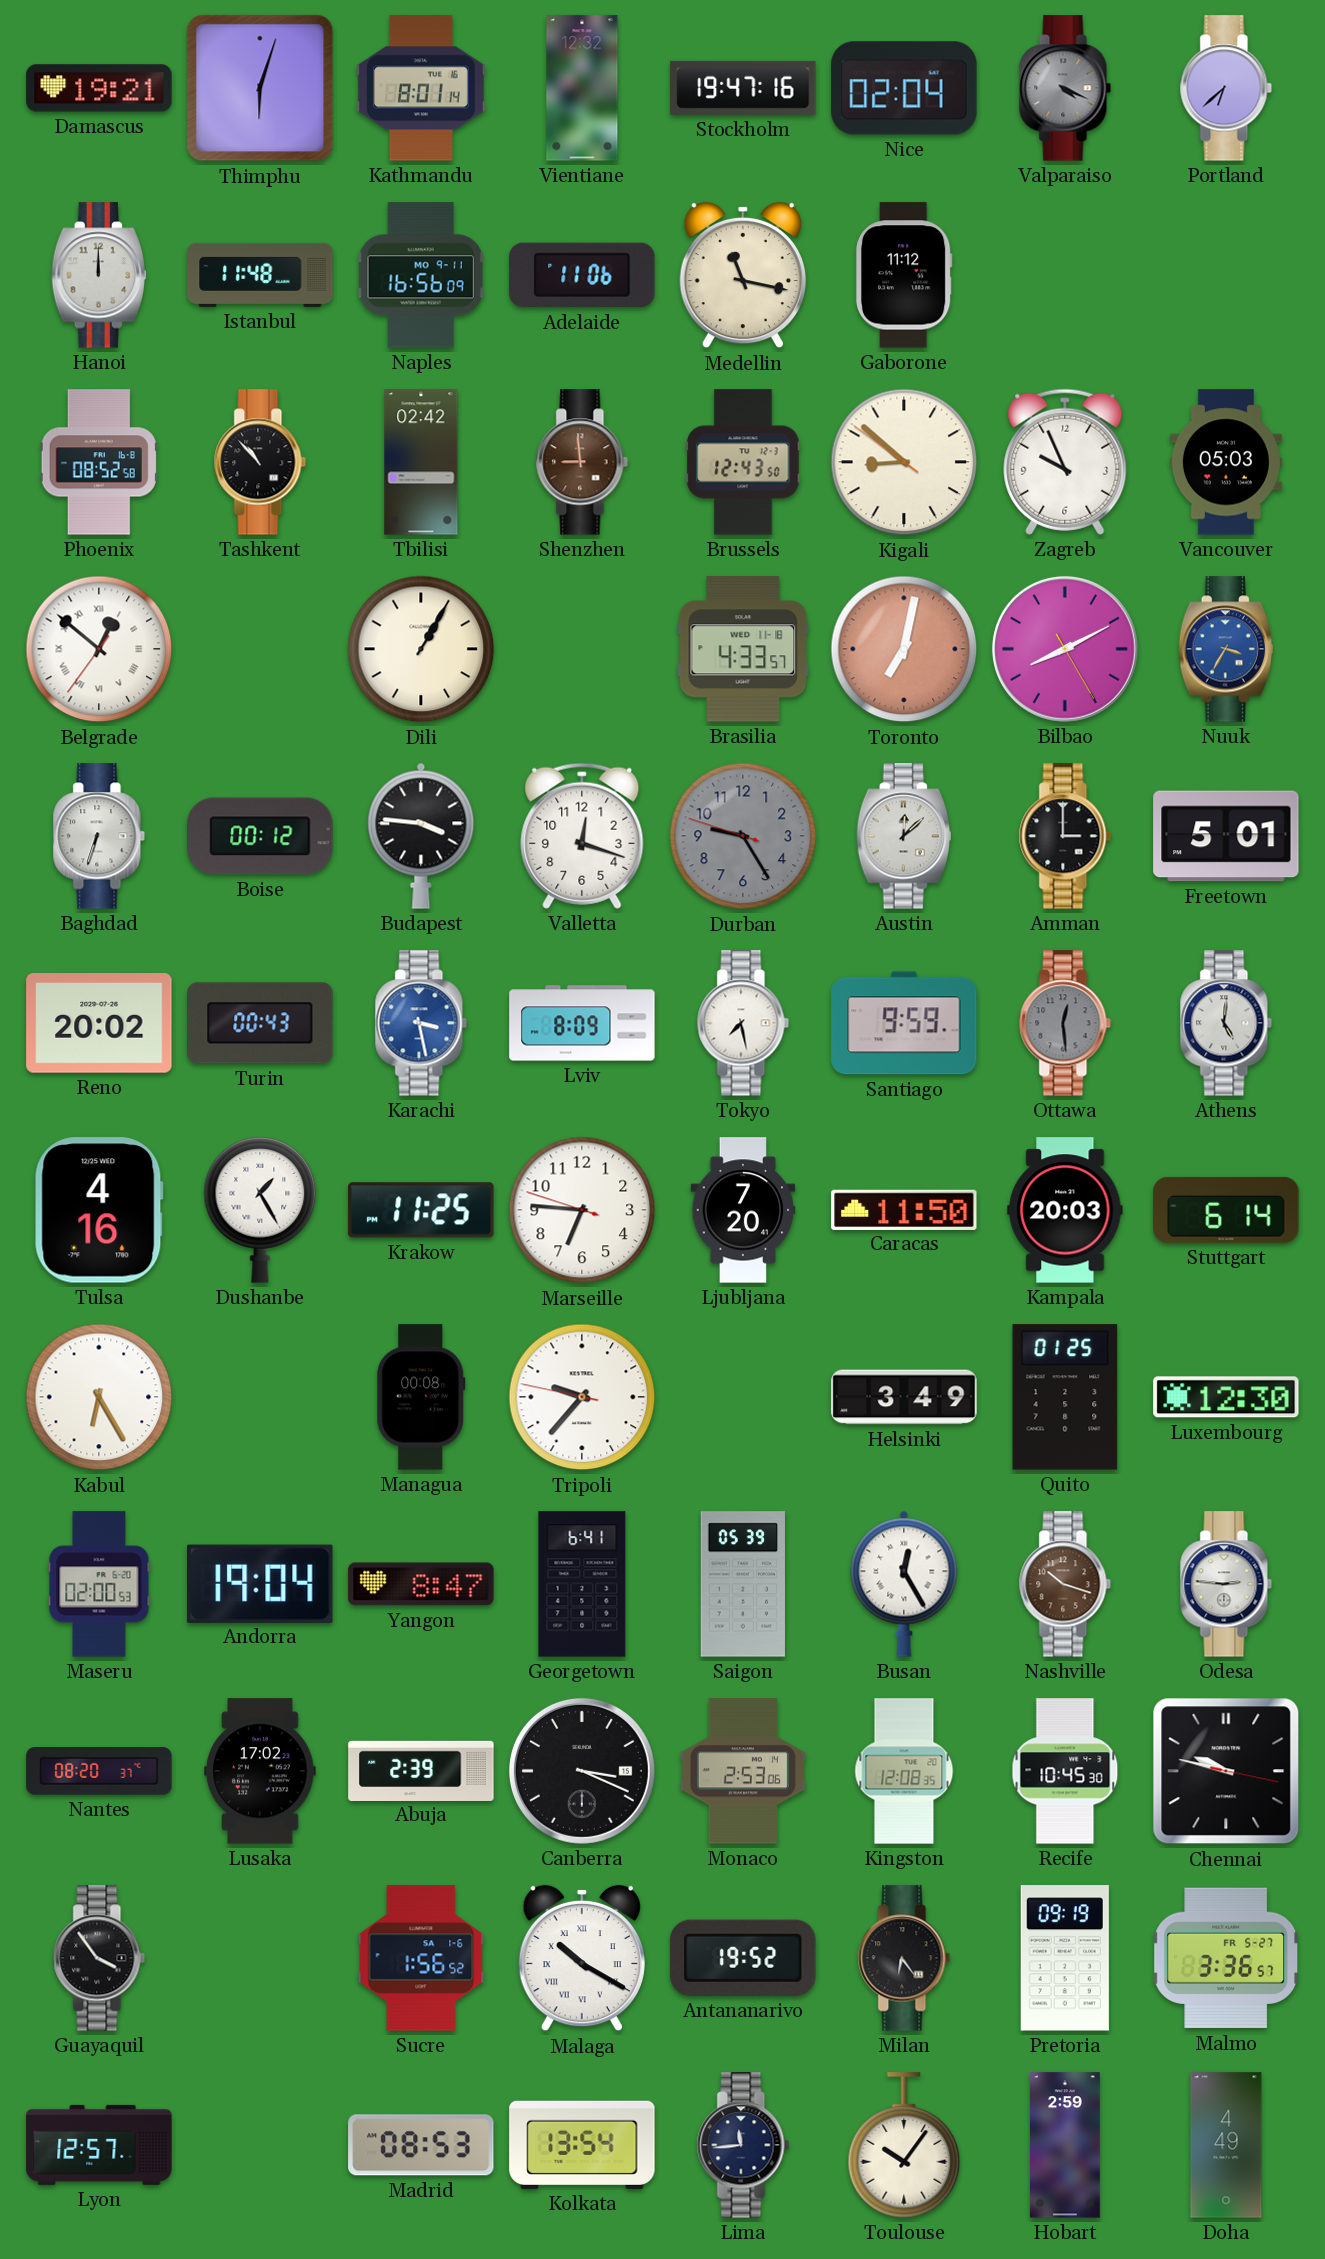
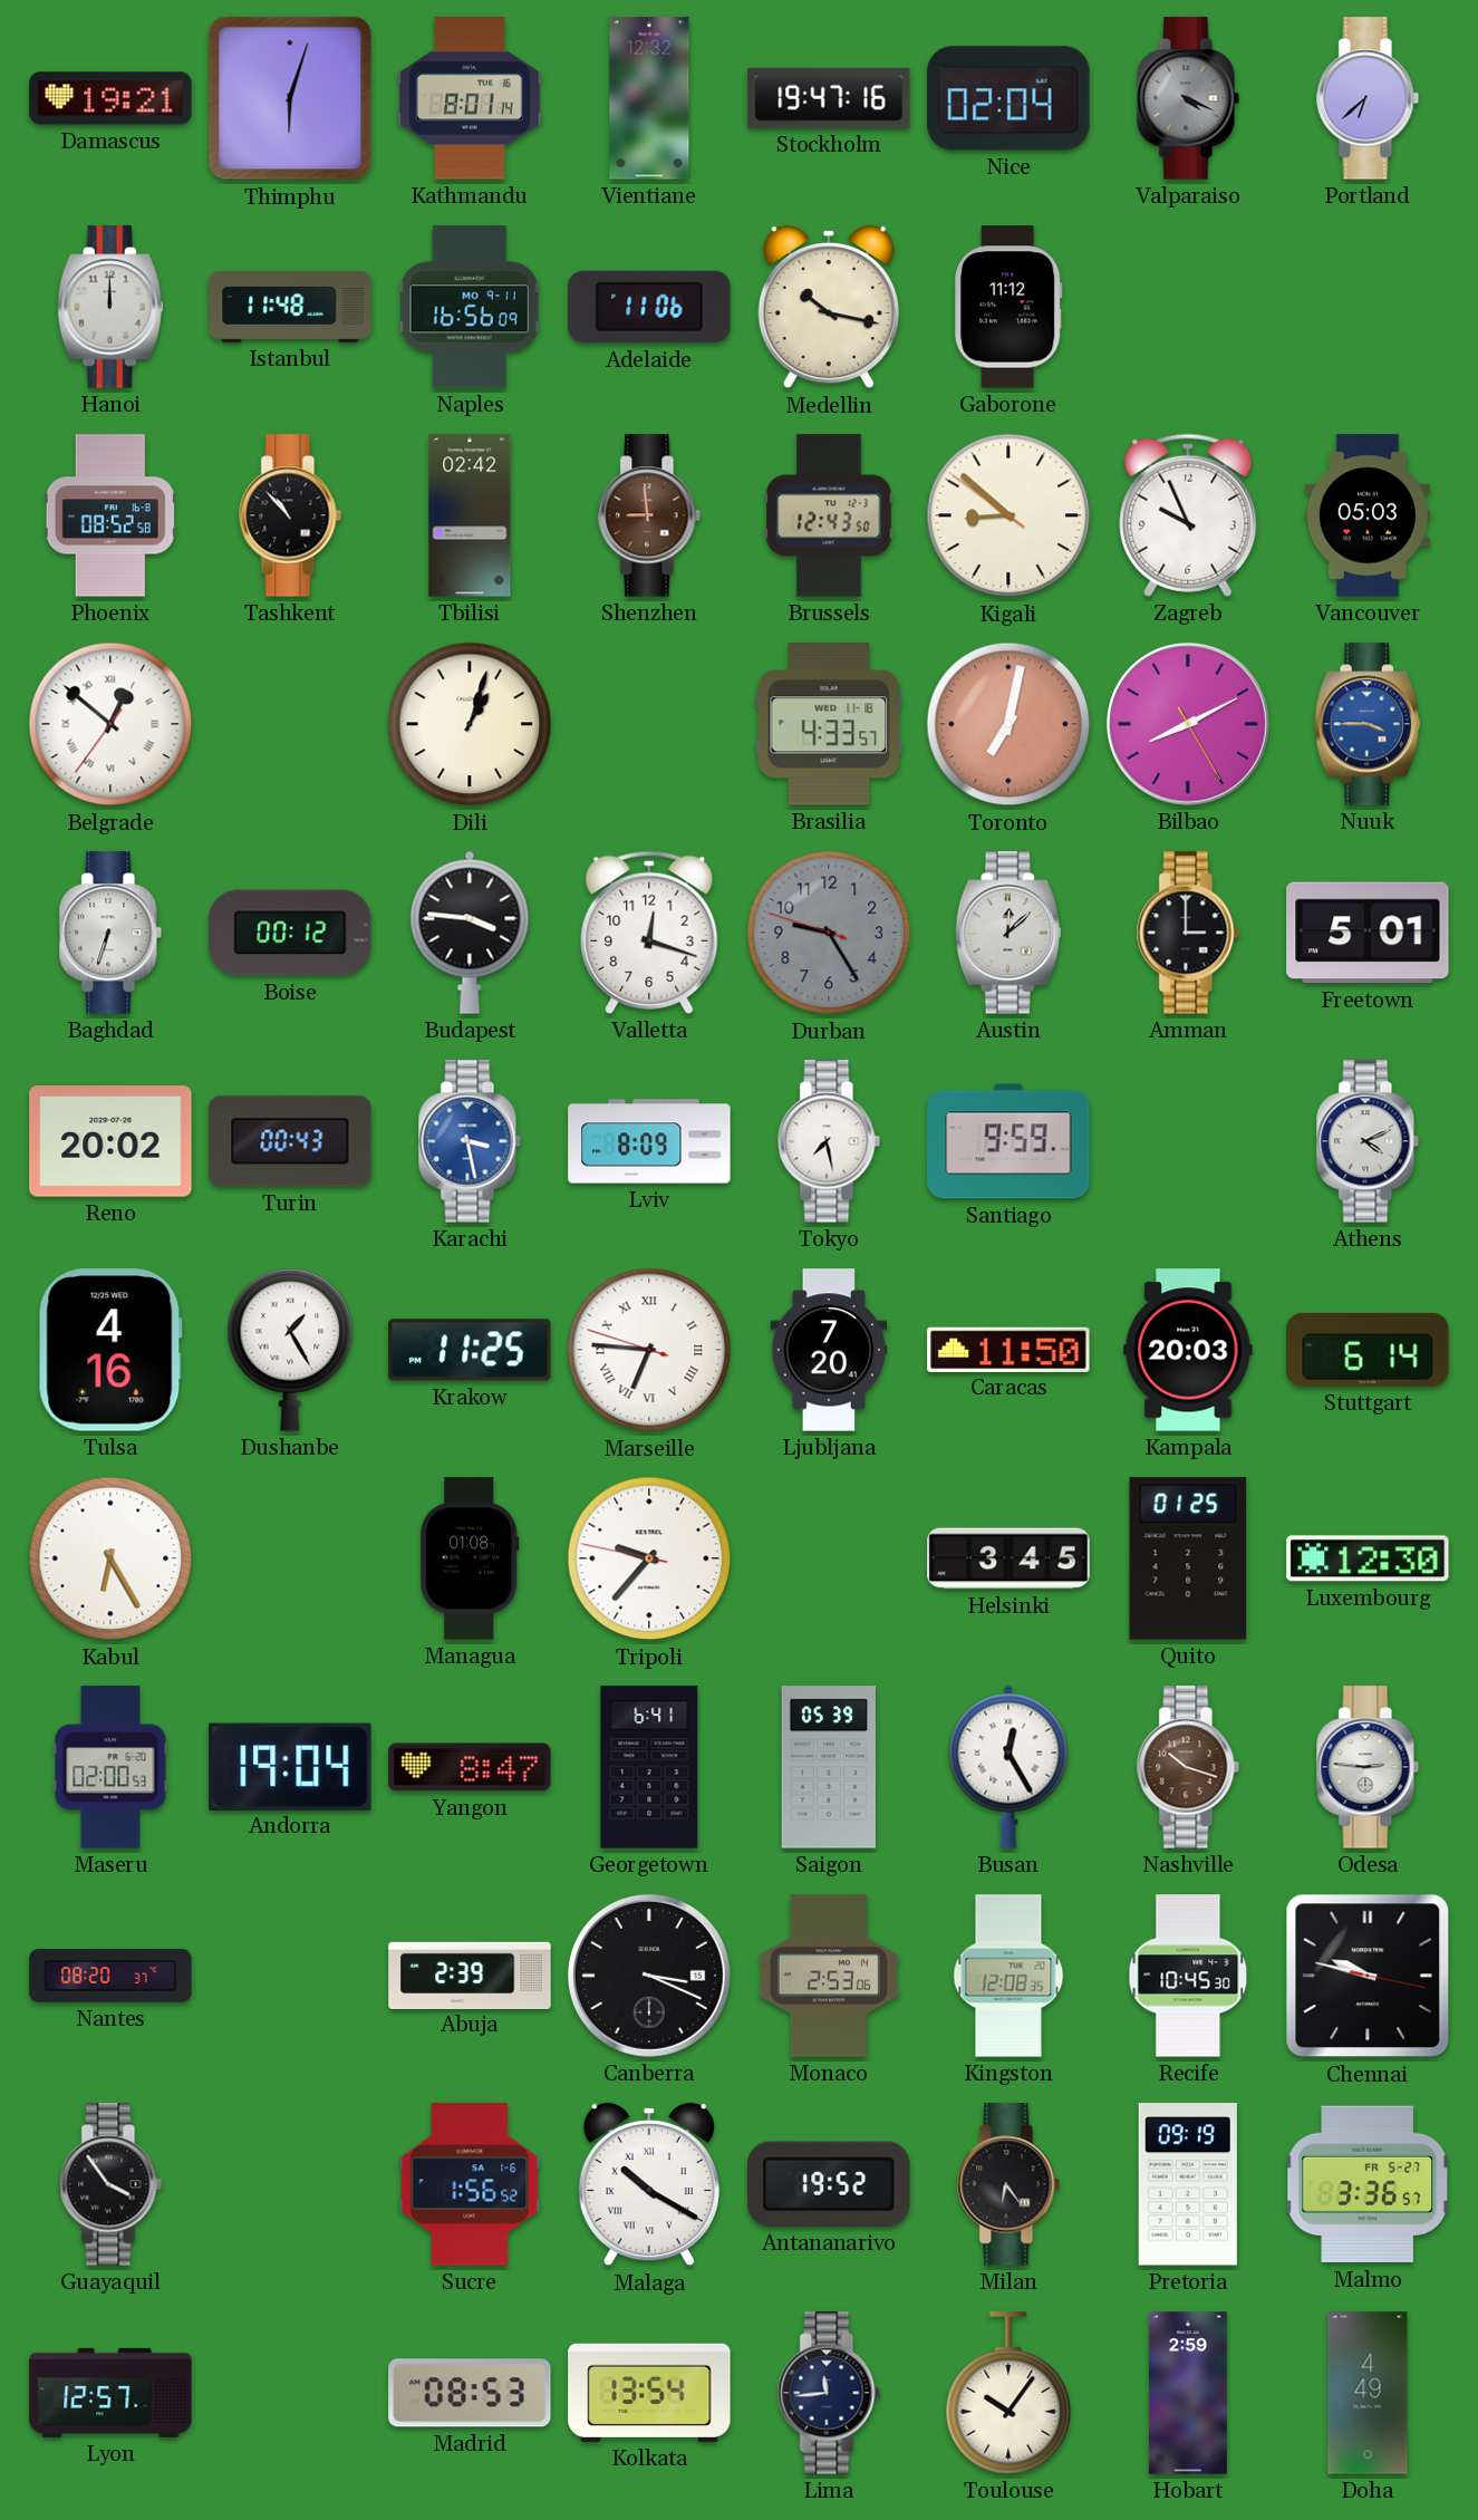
Medellin: 11:17 -> 10:17
Dili: 1:05 -> 1:03
Nuuk: 3:35 -> 3:45
Ottawa: 12:29 -> none
Athens: 5:01 -> 4:11
Marseille numerals: Arabic -> Roman
Managua: 00:08 -> 01:08
Helsinki: 3:49 -> 3:45
Lusaka: 17:02 -> none
